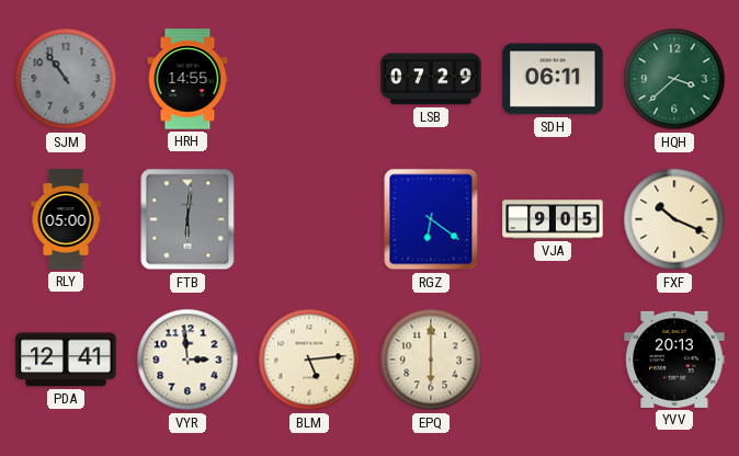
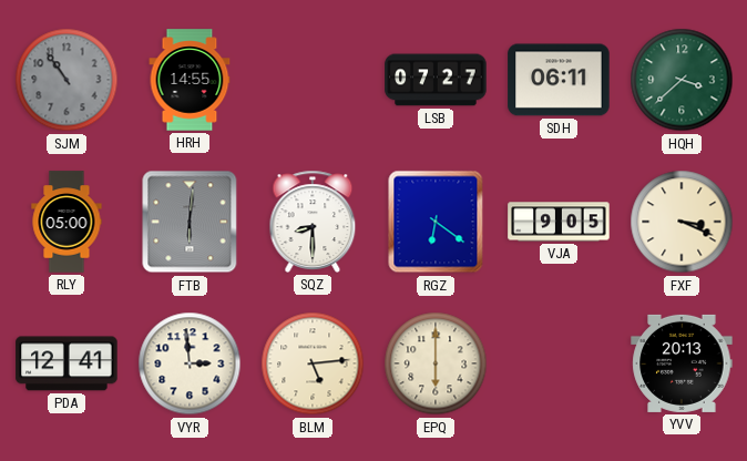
LSB: 07:29 -> 07:27
SQZ: none -> 8:30
FXF: 10:19 -> 3:19
